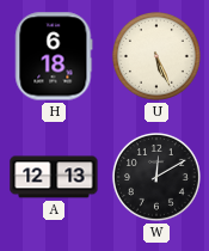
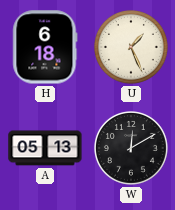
U: 5:26 -> 1:26
A: 12:13 -> 05:13
